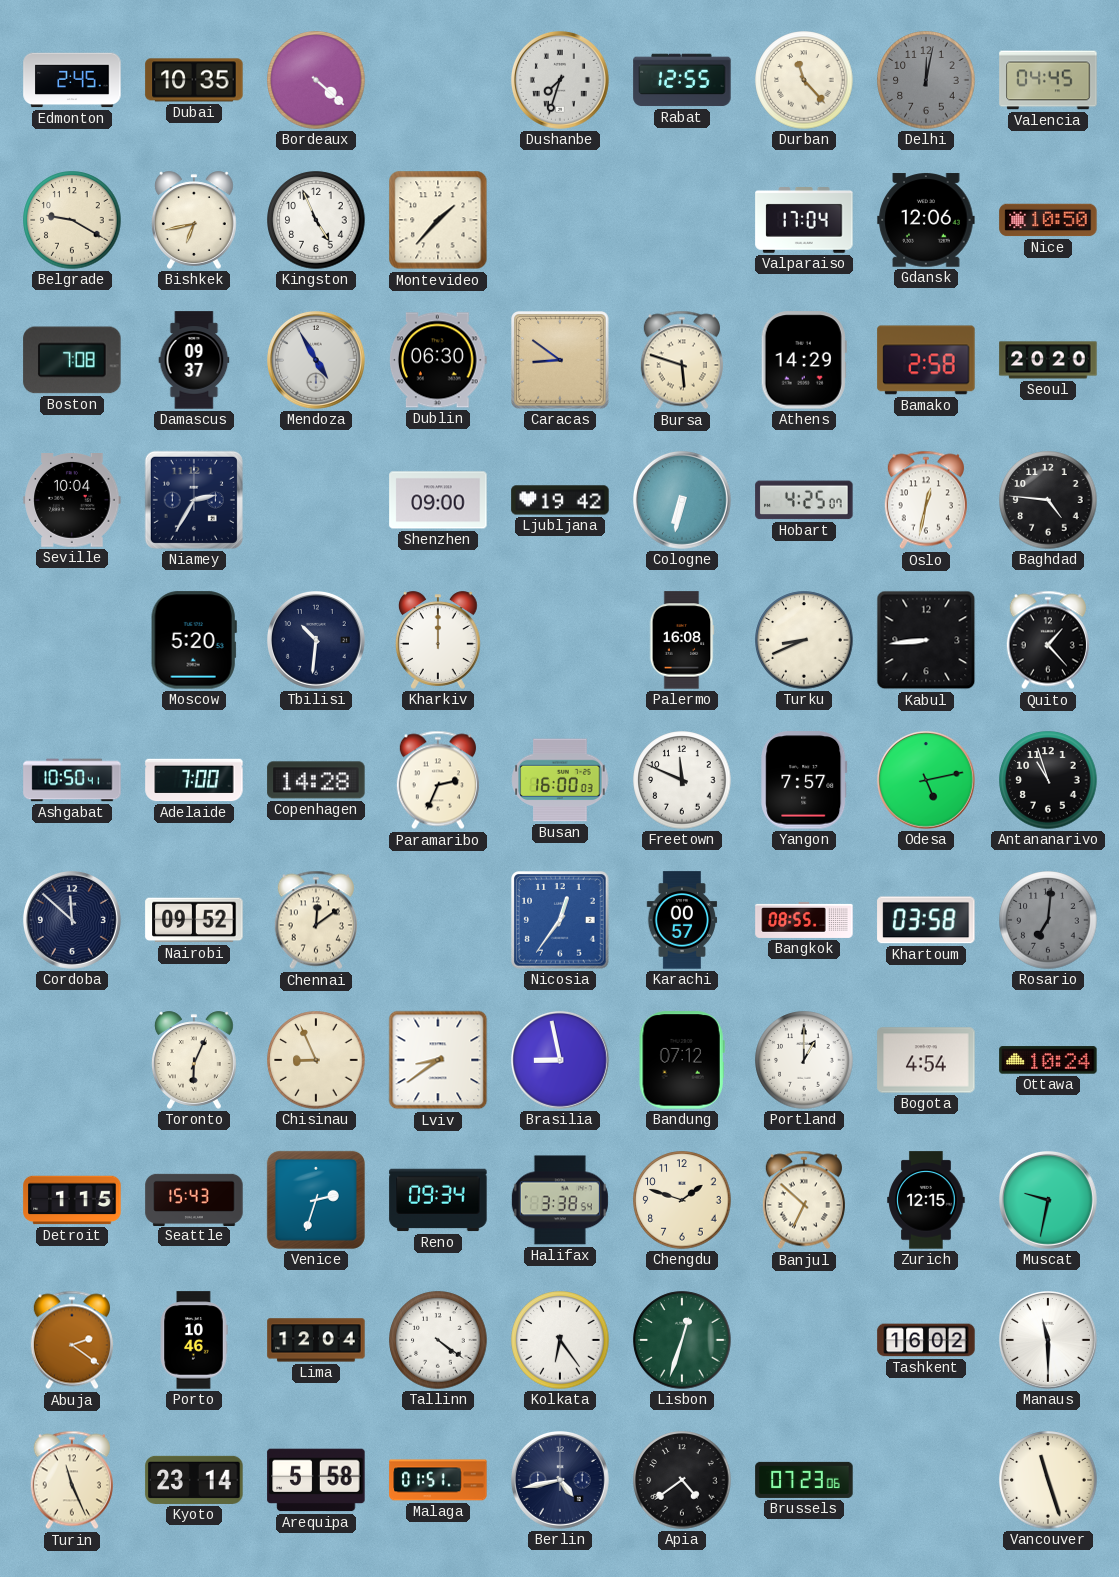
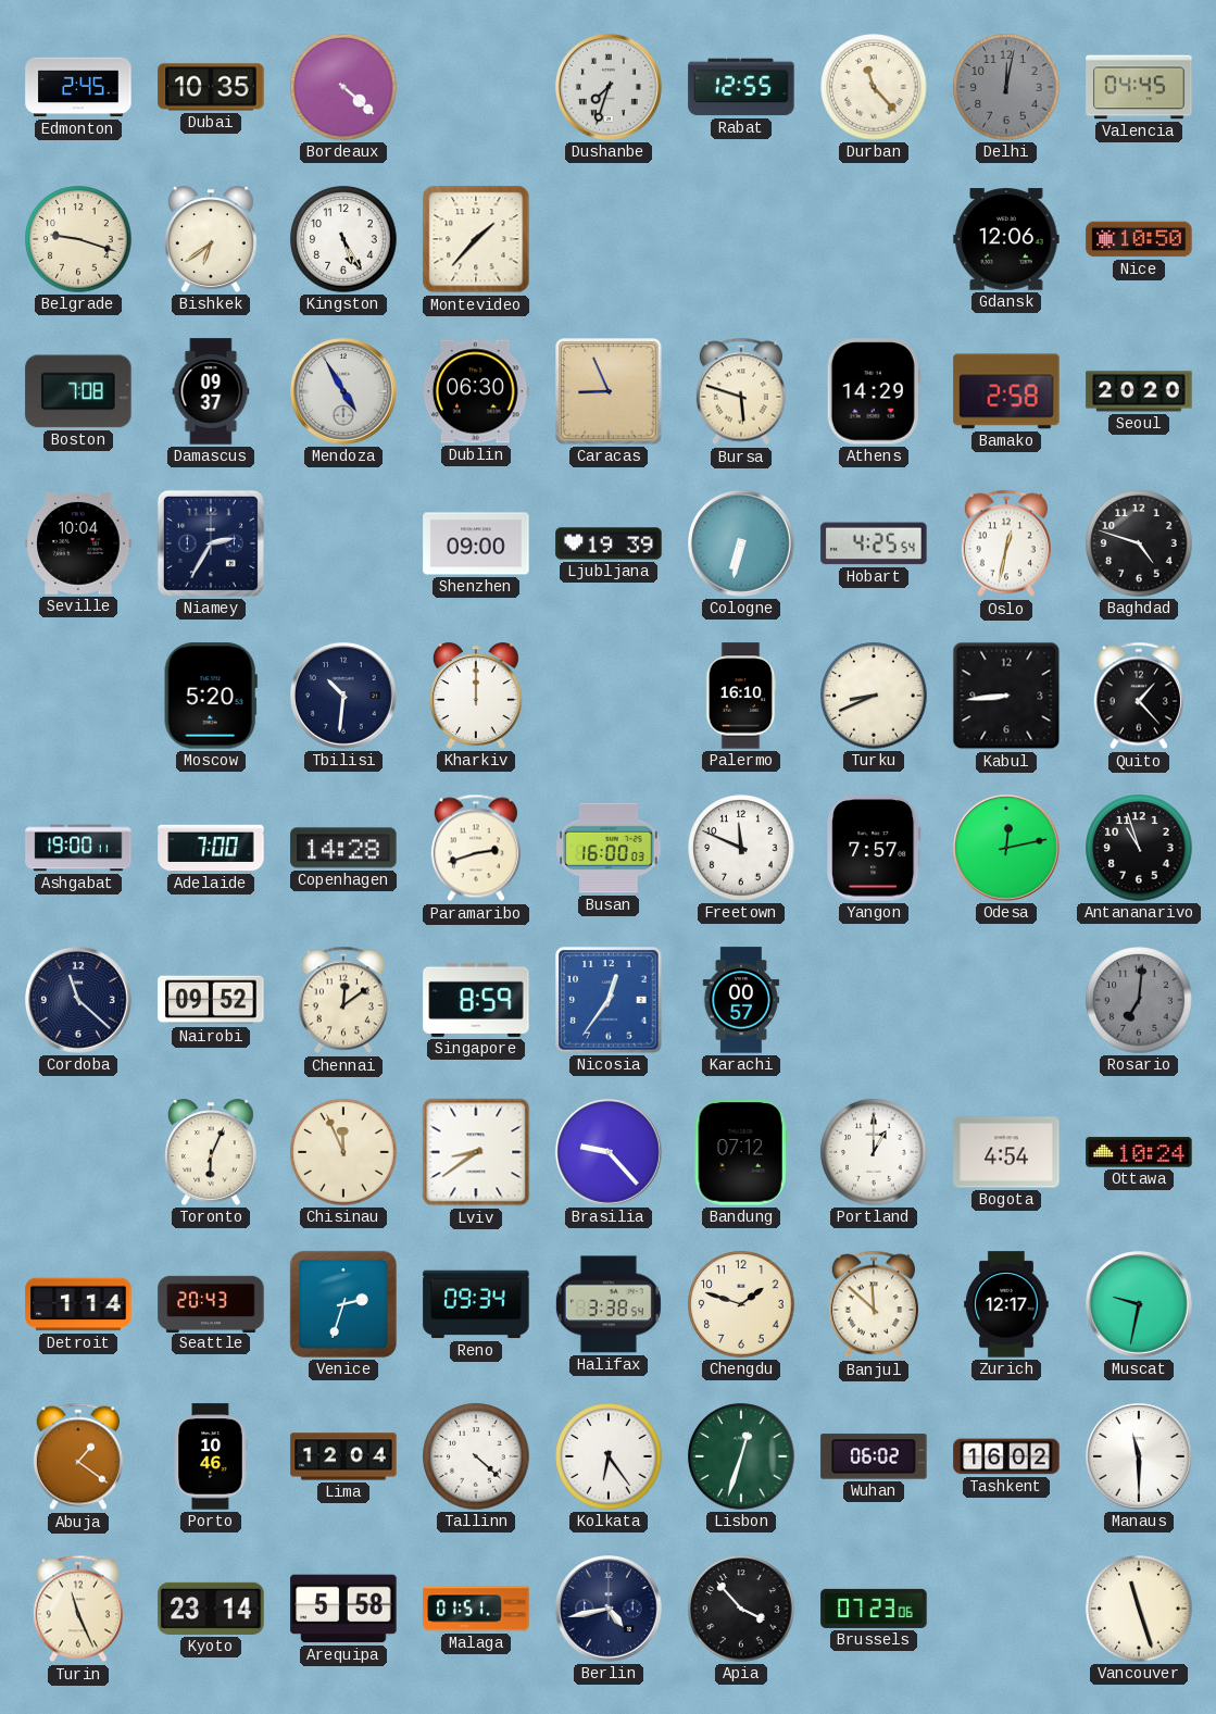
Belgrade: 9:20 -> 9:18
Bishkek: 6:43 -> 6:39
Kingston: 4:56 -> 5:25
Valparaiso: 17:04 -> none
Caracas: 8:51 -> 8:56
Ljubljana: 19:42 -> 19:39
Hobart: 4:25:07 -> 4:25:54
Baghdad: 4:46 -> 4:48
Palermo: 16:08 -> 16:10
Ashgabat: 10:50 -> 19:00
Paramaribo: 2:34 -> 2:42
Odesa: 5:13 -> 12:13
Cordoba: 11:52 -> 11:22
Singapore: none -> 8:59
Bangkok: 08:55 -> none
Khartoum: 03:58 -> none
Chisinau: 8:56 -> 11:56
Brasilia: 8:58 -> 9:23
Detroit: 1:15 -> 1:14
Seattle: 15:43 -> 20:43
Banjul: 6:52 -> 11:52
Zurich: 12:15 -> 12:17
Abuja: 2:21 -> 1:21
Tallinn: 4:21 -> 4:22
Wuhan: none -> 06:02
Apia: 4:39 -> 3:53
